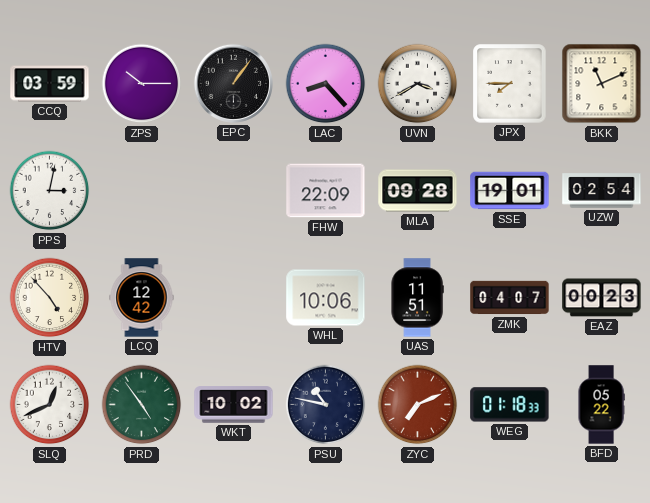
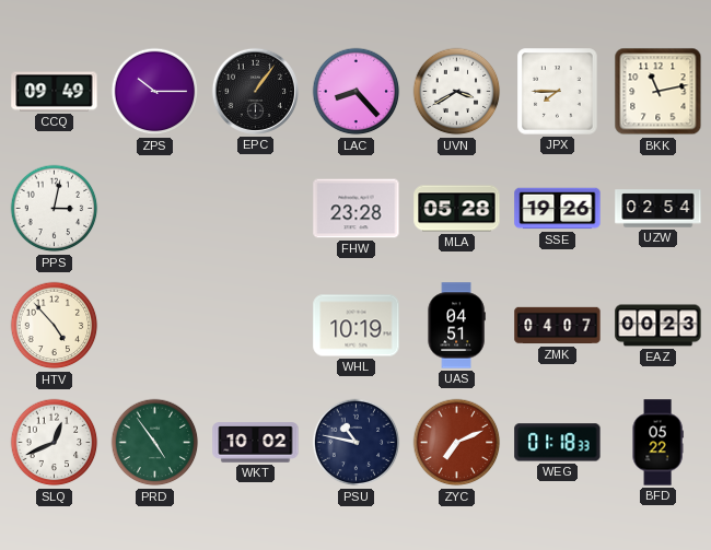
CCQ: 03:59 -> 09:49
BKK: 11:11 -> 11:13
FHW: 22:09 -> 23:28
MLA: 09:28 -> 05:28
SSE: 19:01 -> 19:26
LCQ: 12:42 -> none
WHL: 10:06 -> 10:19
UAS: 11:51 -> 04:51
